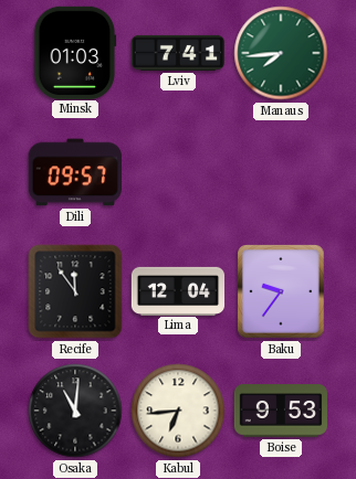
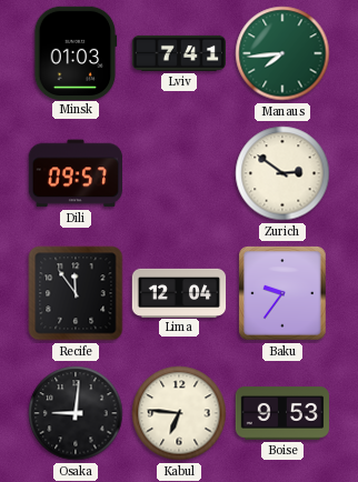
Zurich: none -> 2:51
Osaka: 11:01 -> 9:01
Kabul: 6:44 -> 6:46
